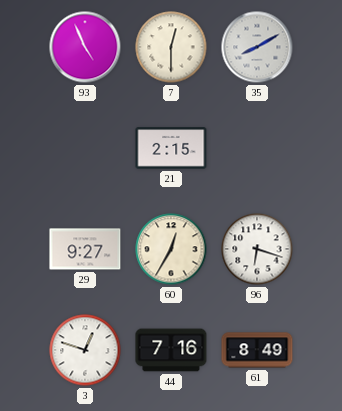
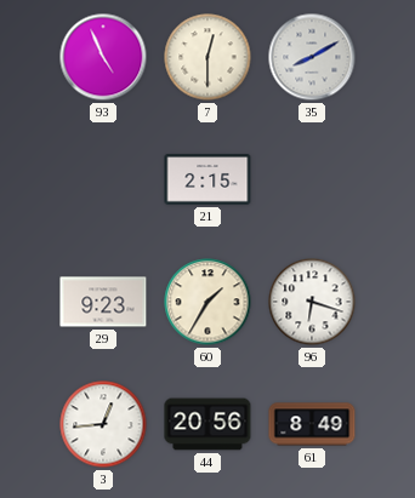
29: 9:27 -> 9:23
60: 12:35 -> 1:35
3: 12:48 -> 12:44
44: 7:16 -> 20:56
